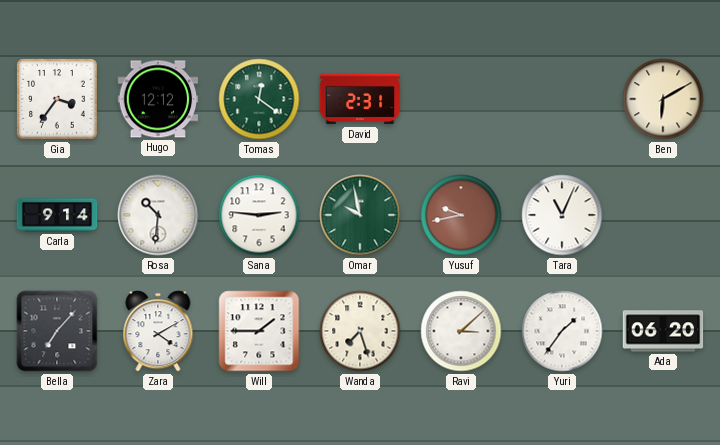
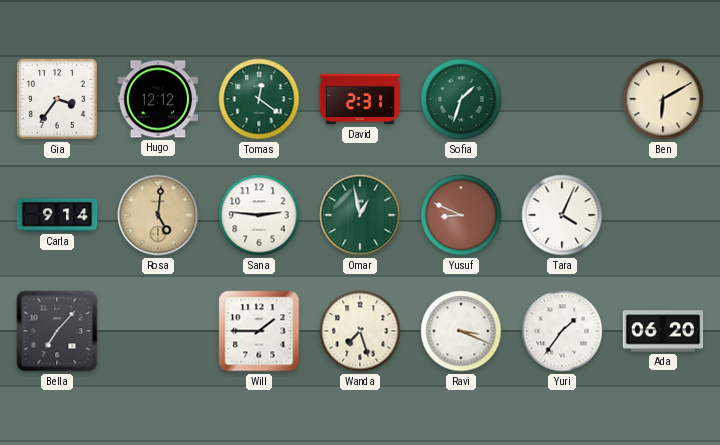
Sofia: none -> 1:33
Rosa: 10:31 -> 5:01
Rosa dial: white -> champagne
Omar: 9:58 -> 12:58
Yusuf: 9:43 -> 8:49
Tara: 11:04 -> 4:04
Zara: 4:10 -> none
Ravi: 3:08 -> 3:19
